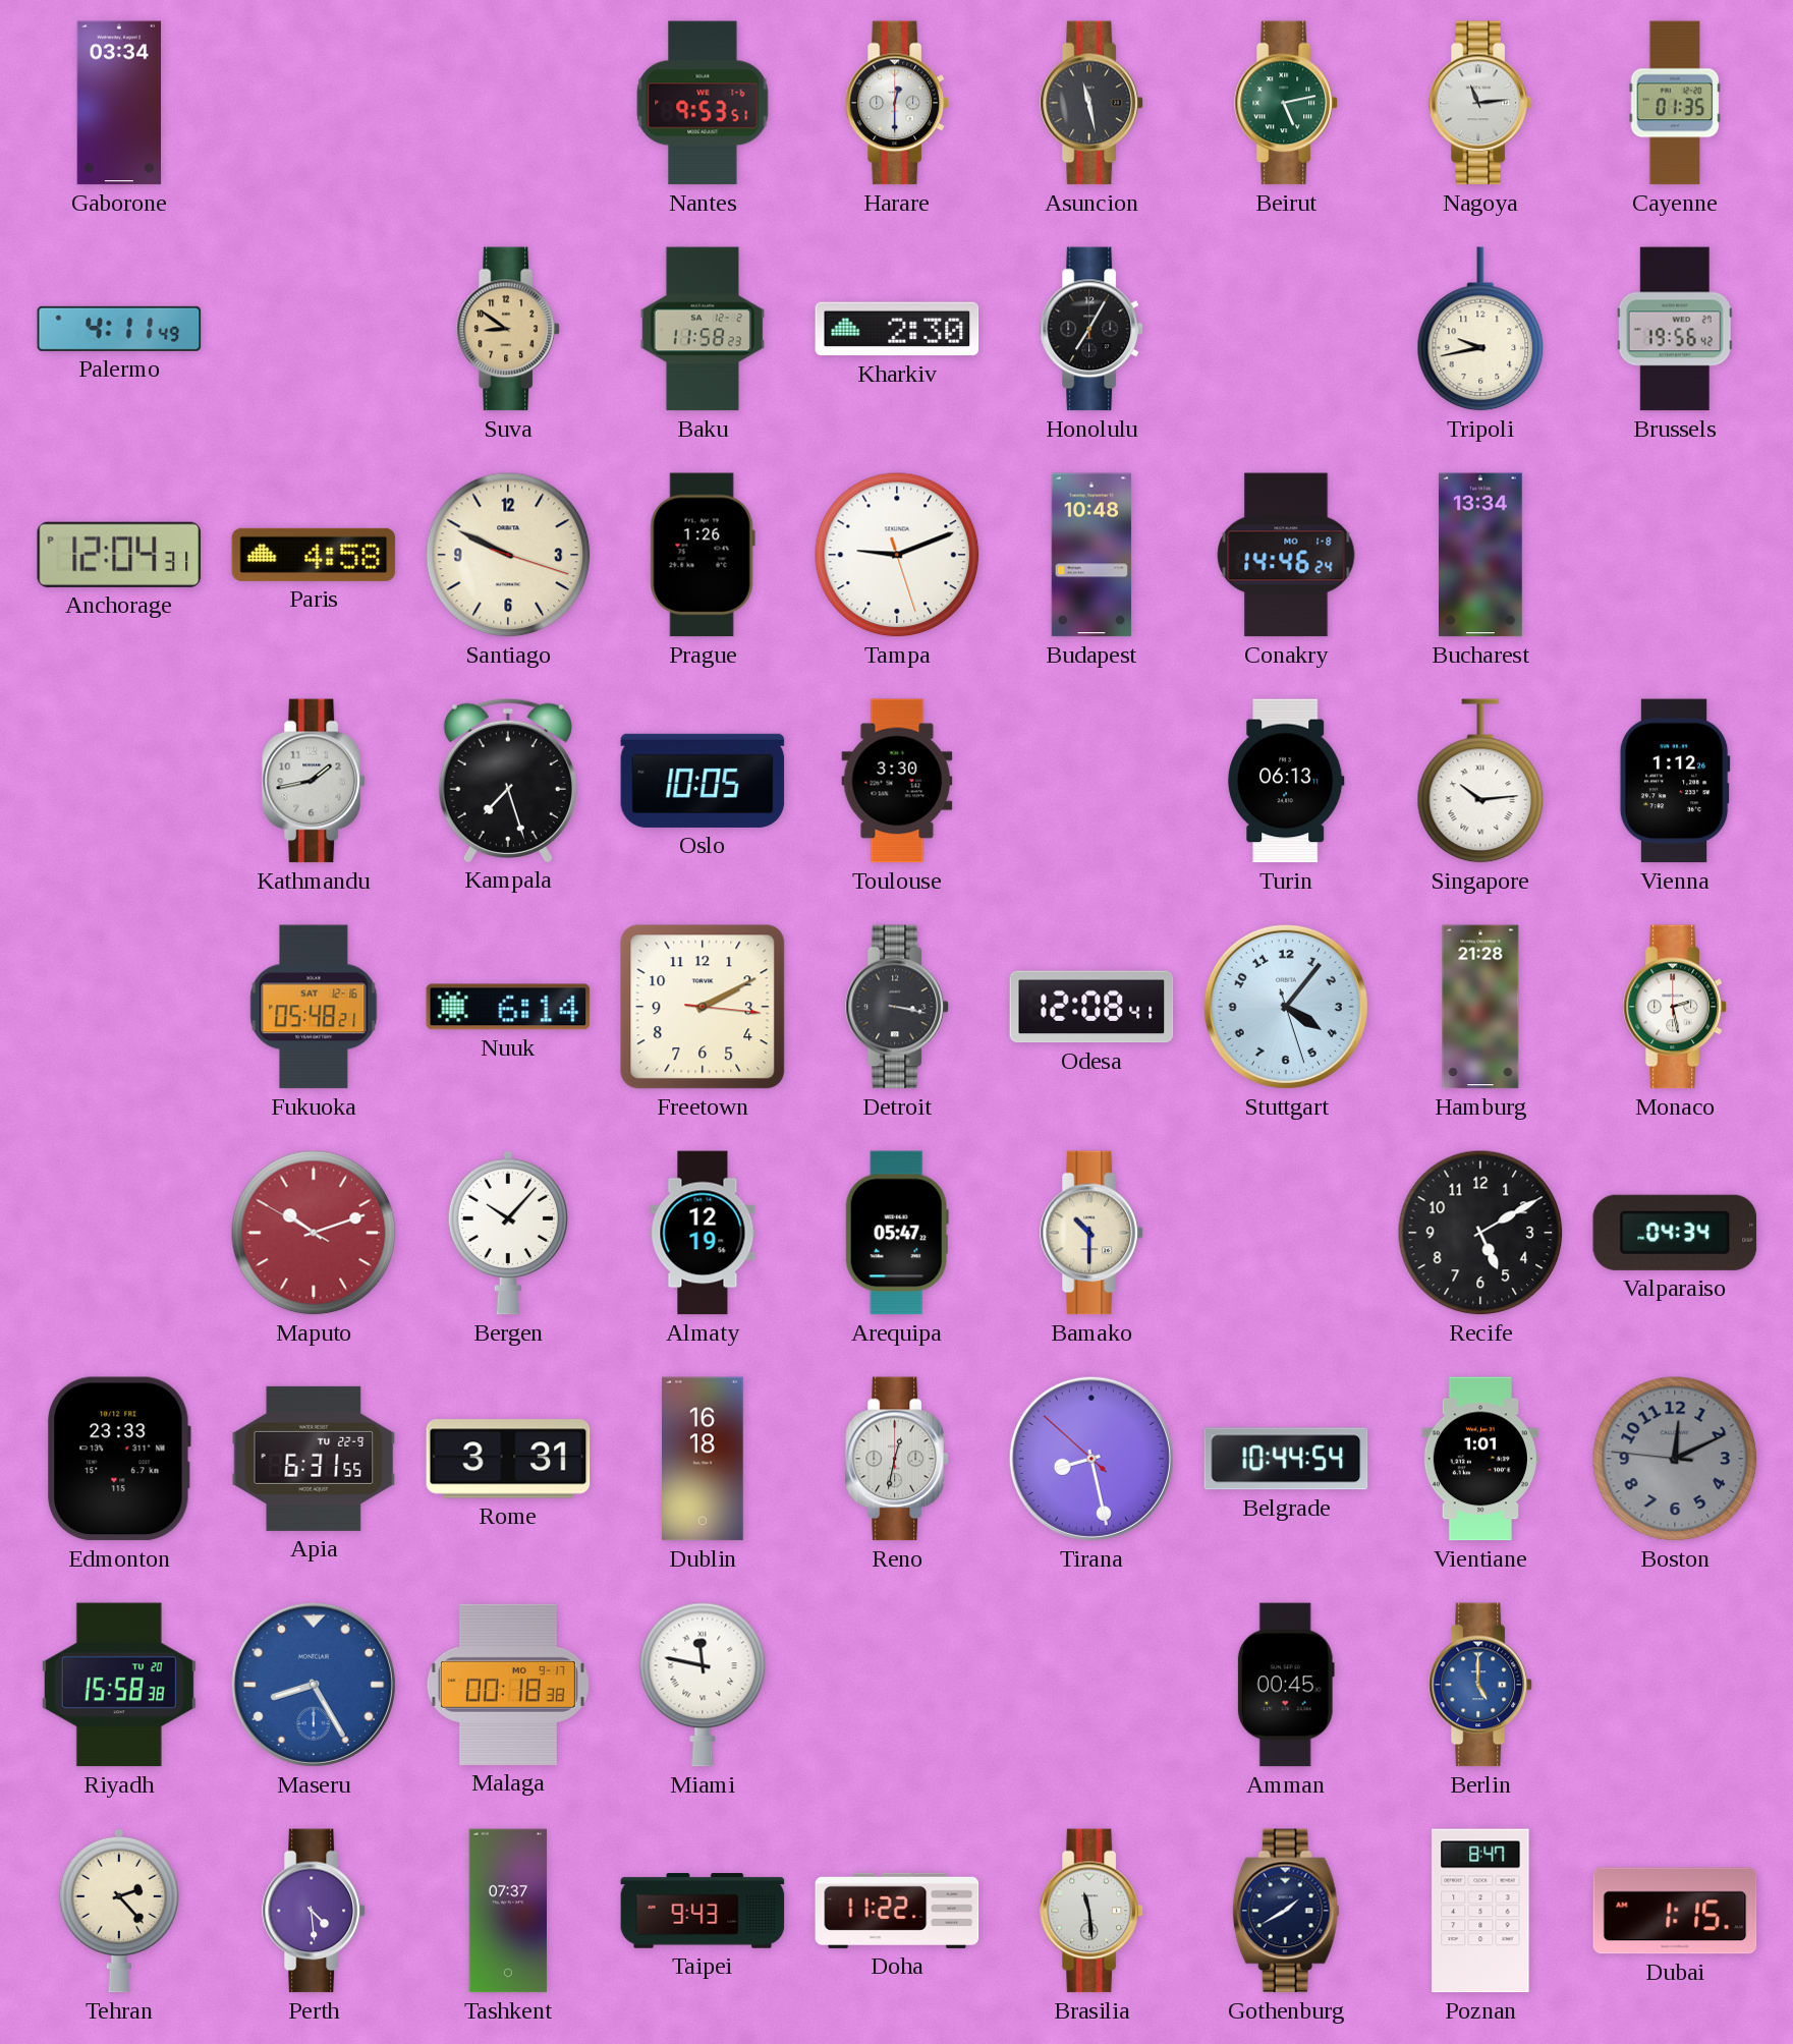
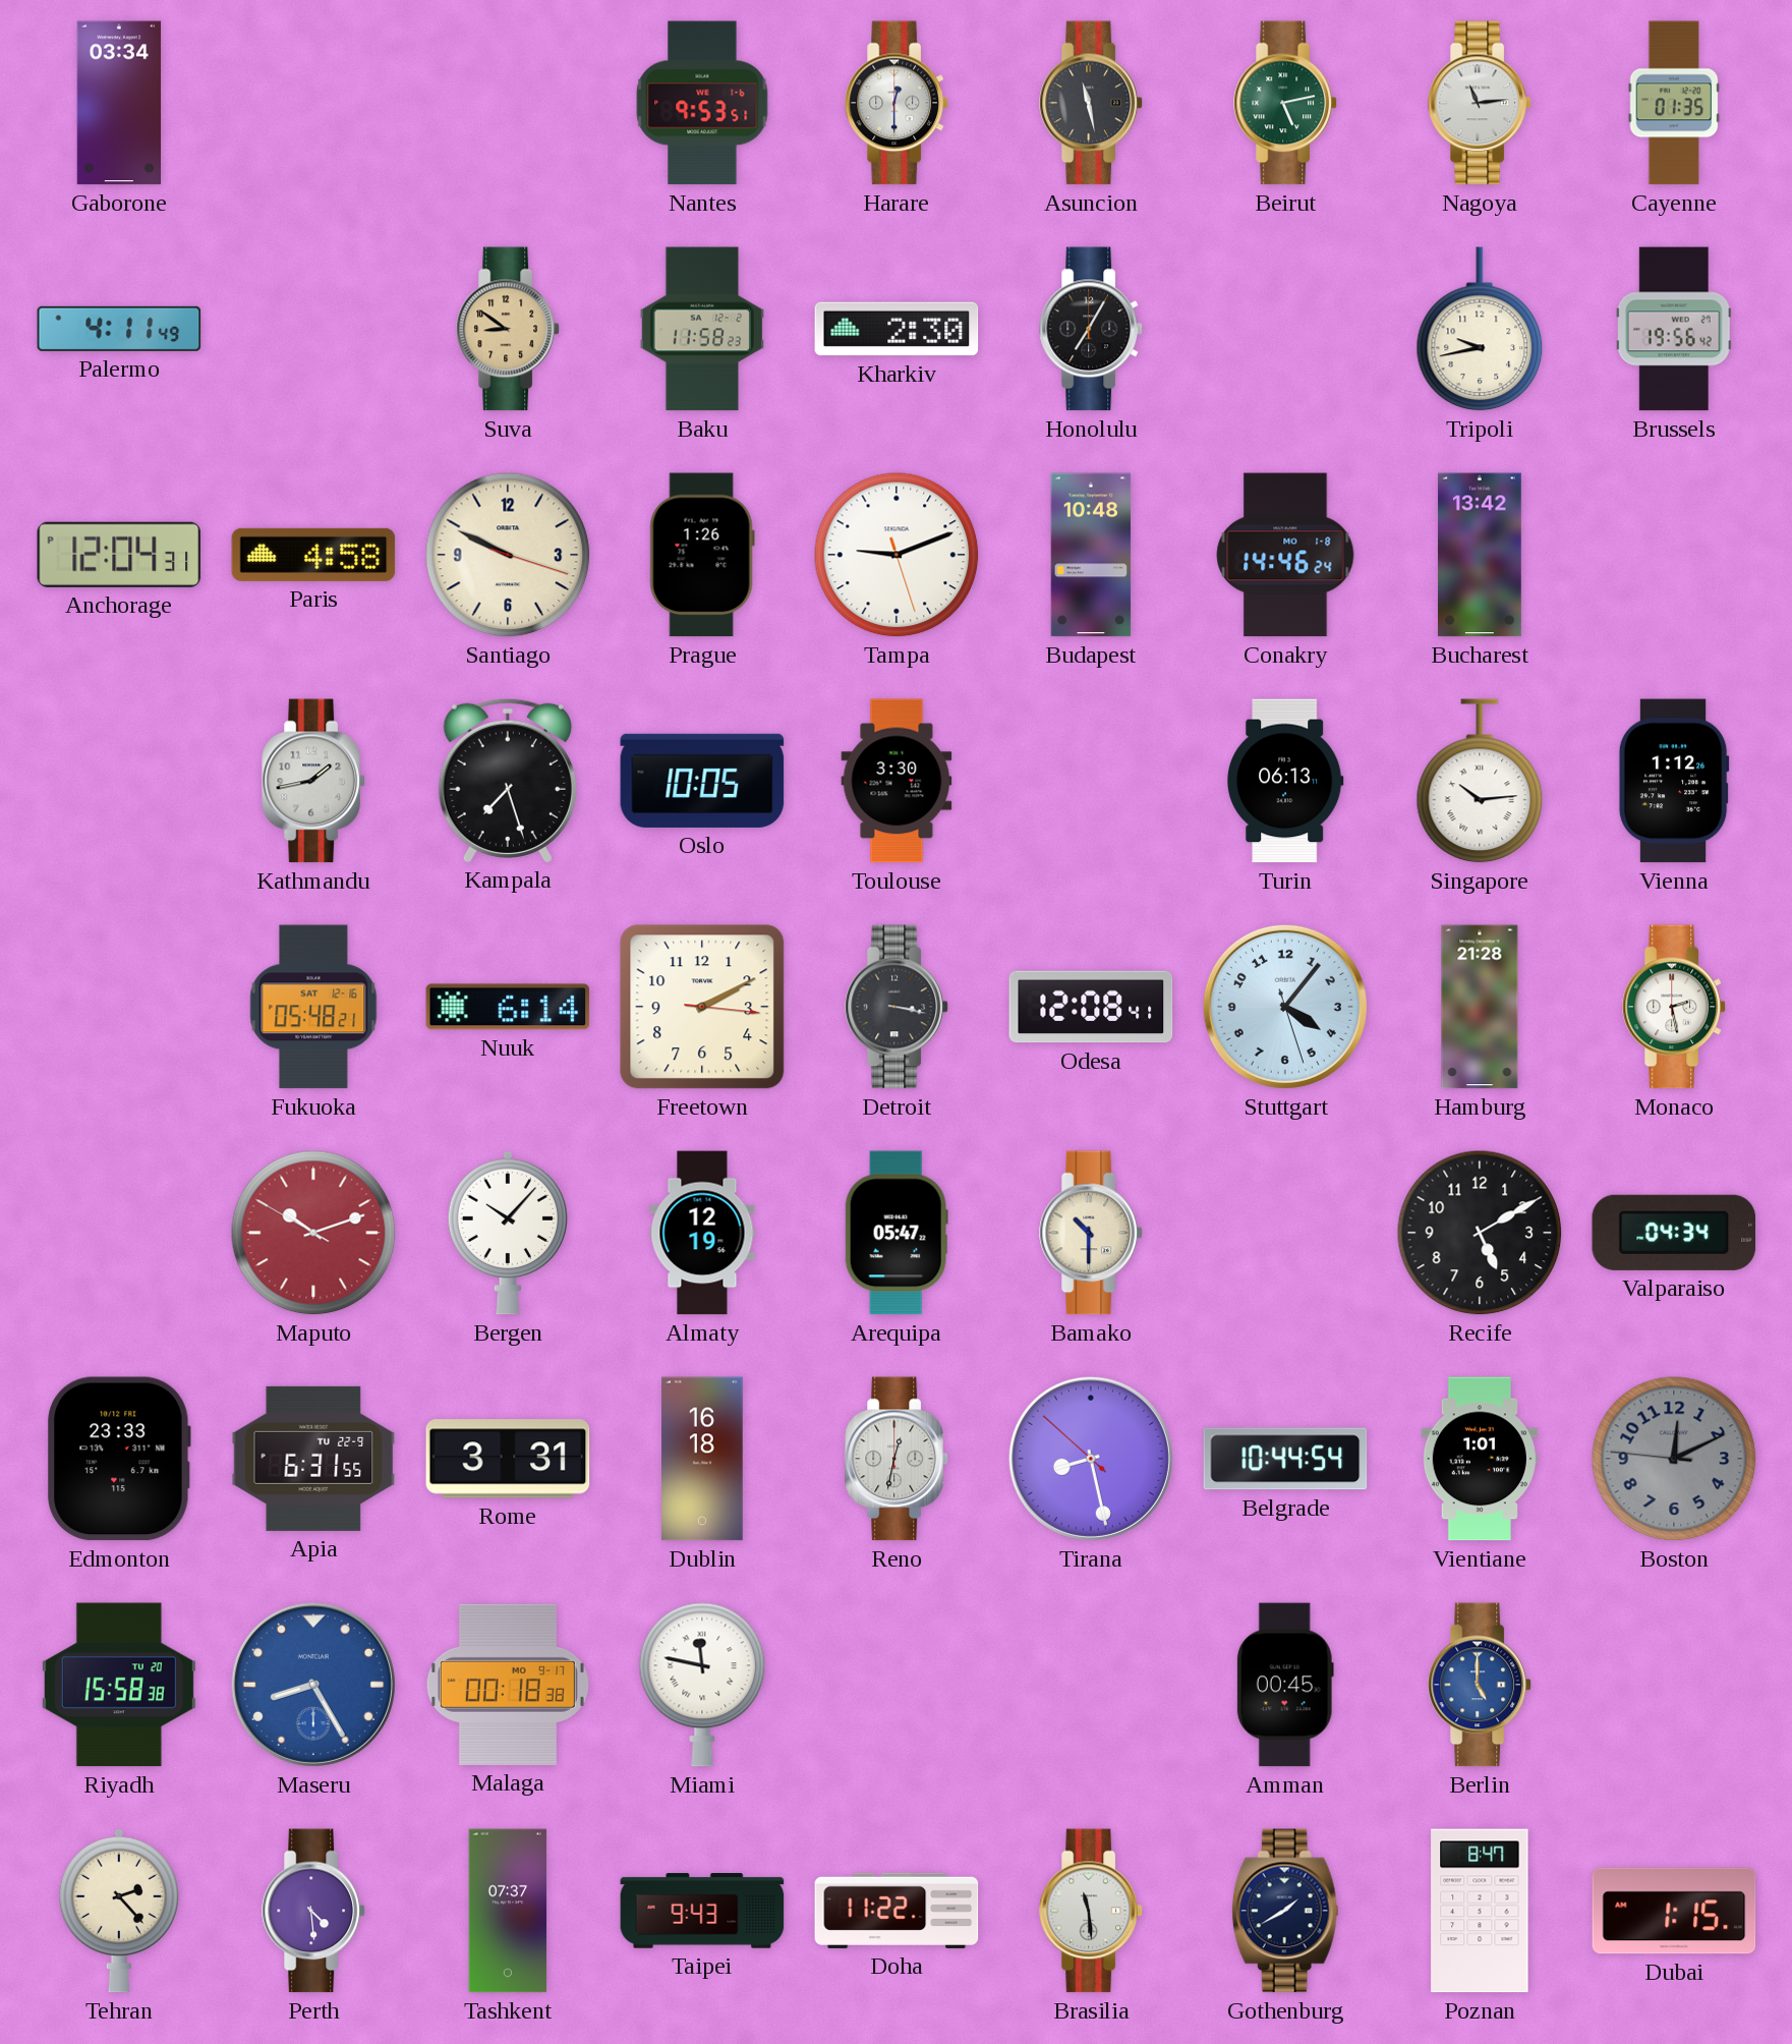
Bucharest: 13:34 -> 13:42
